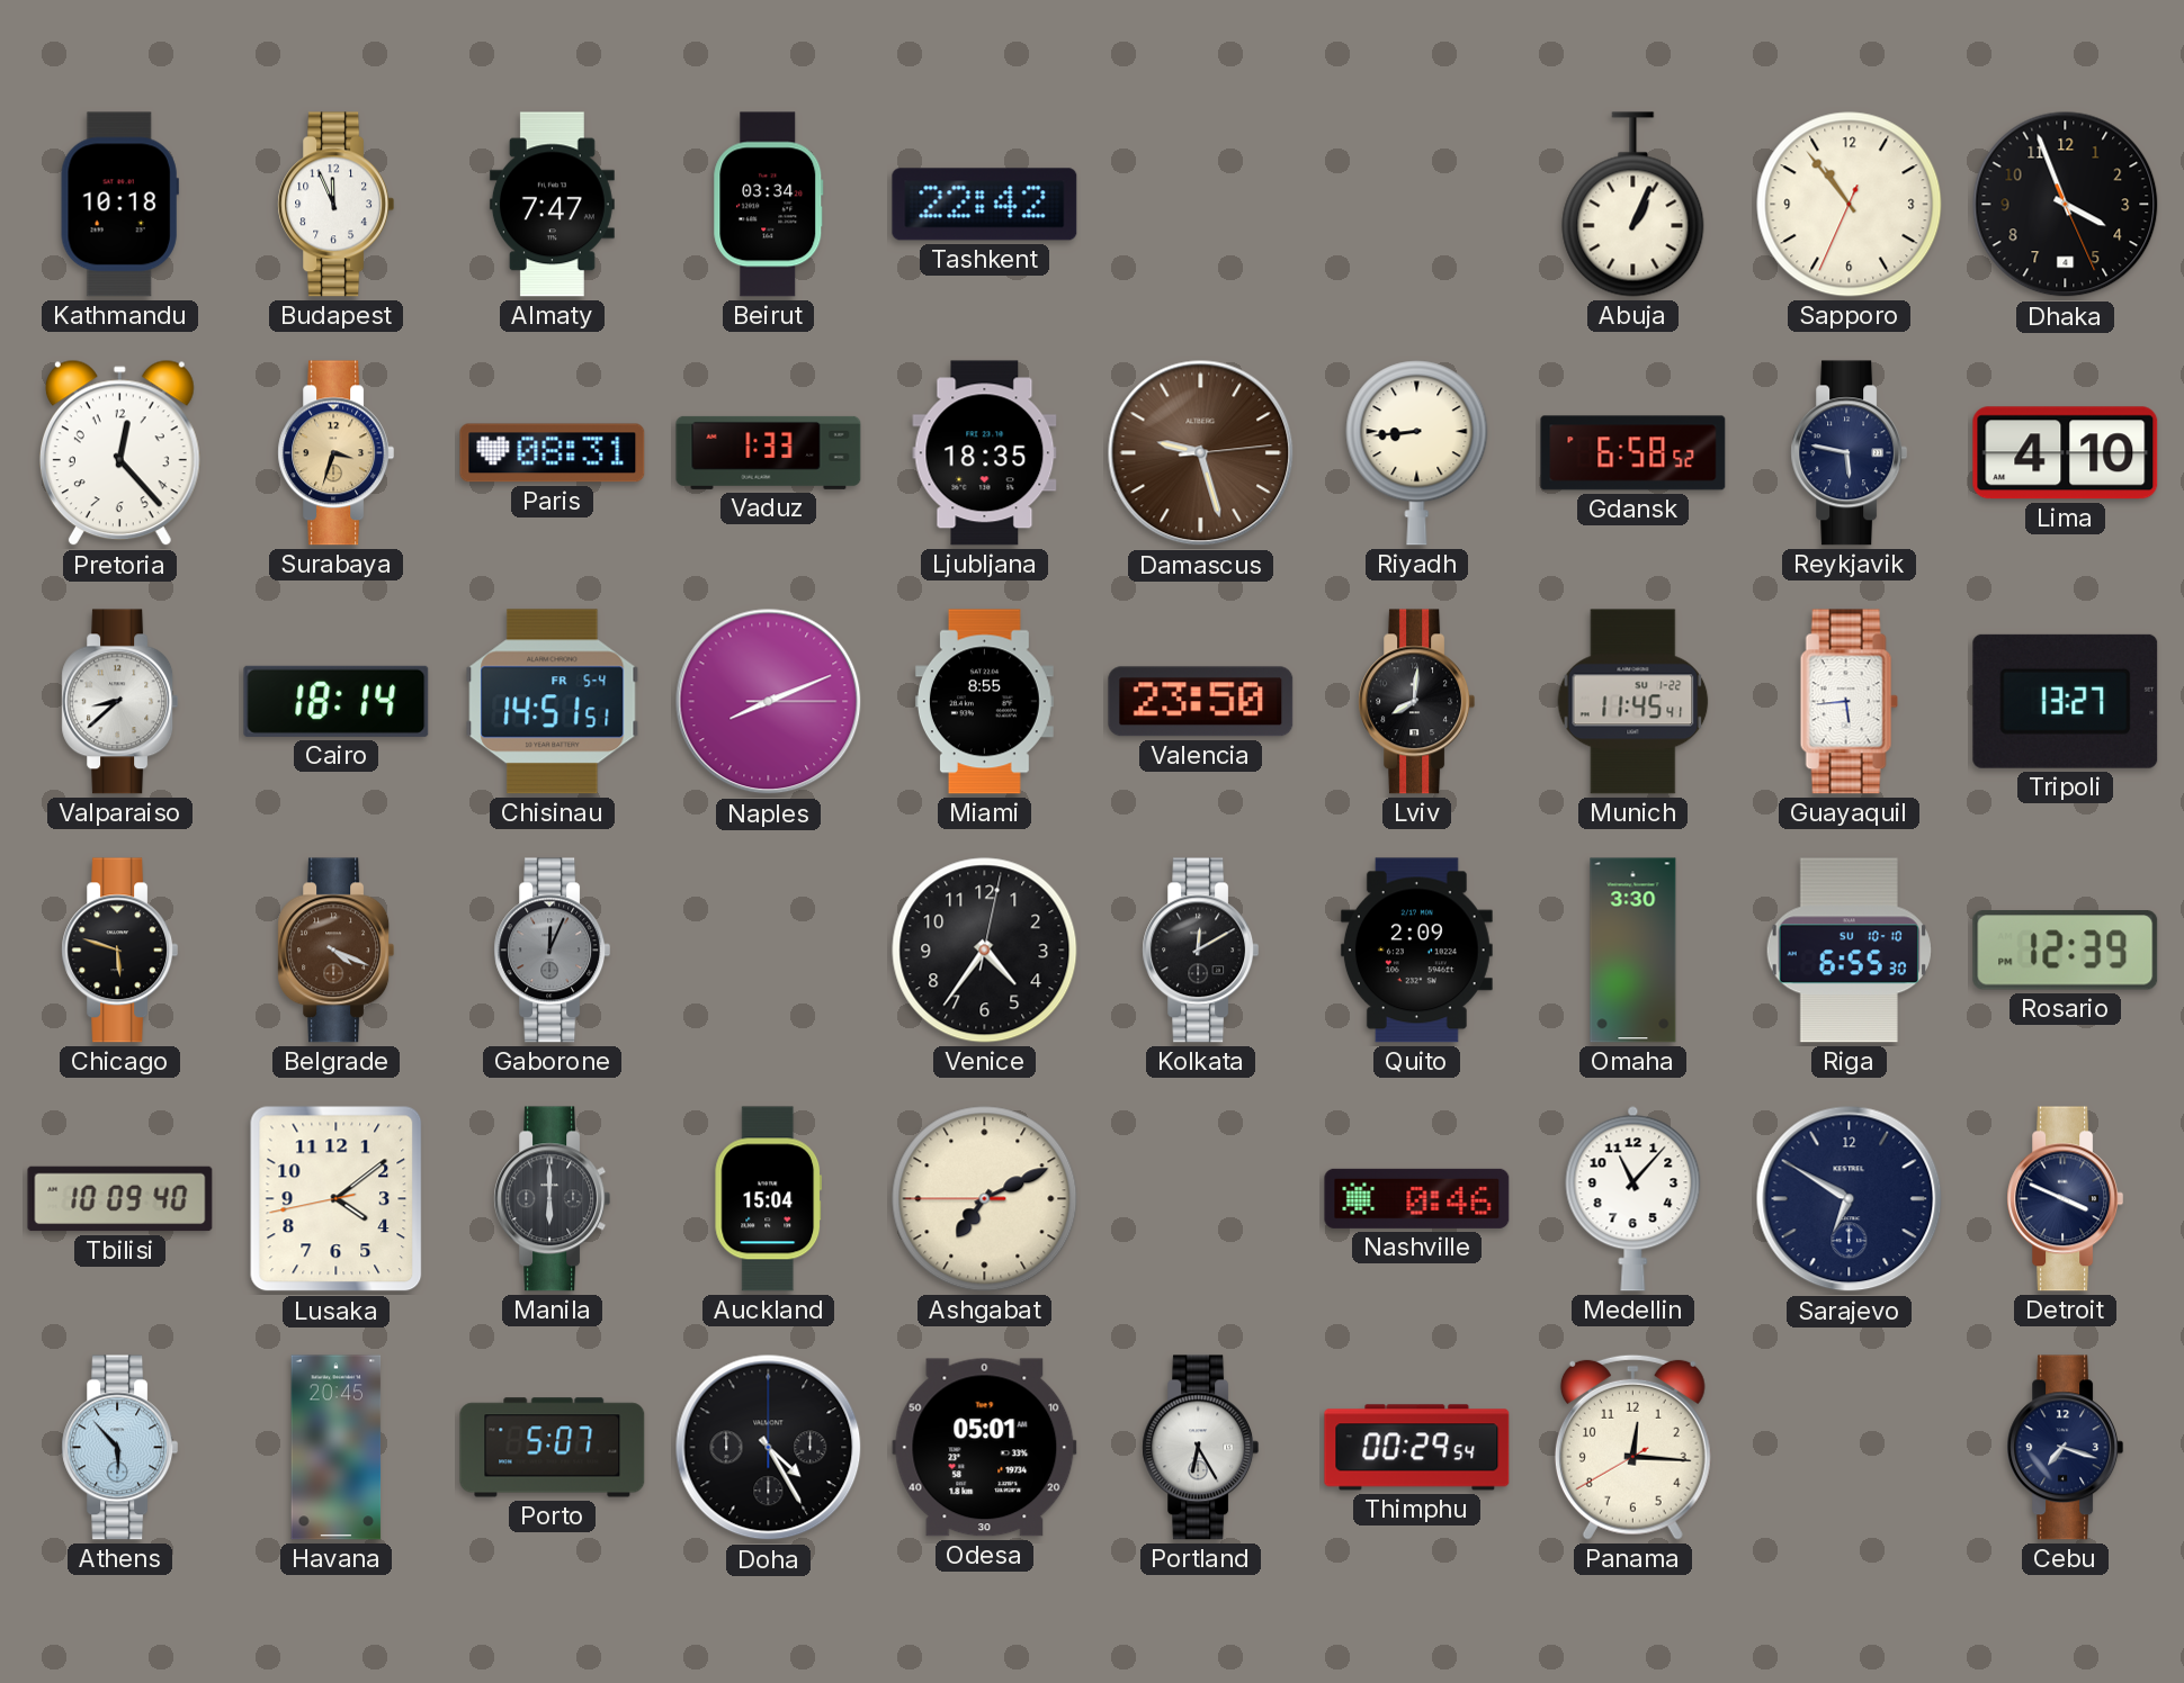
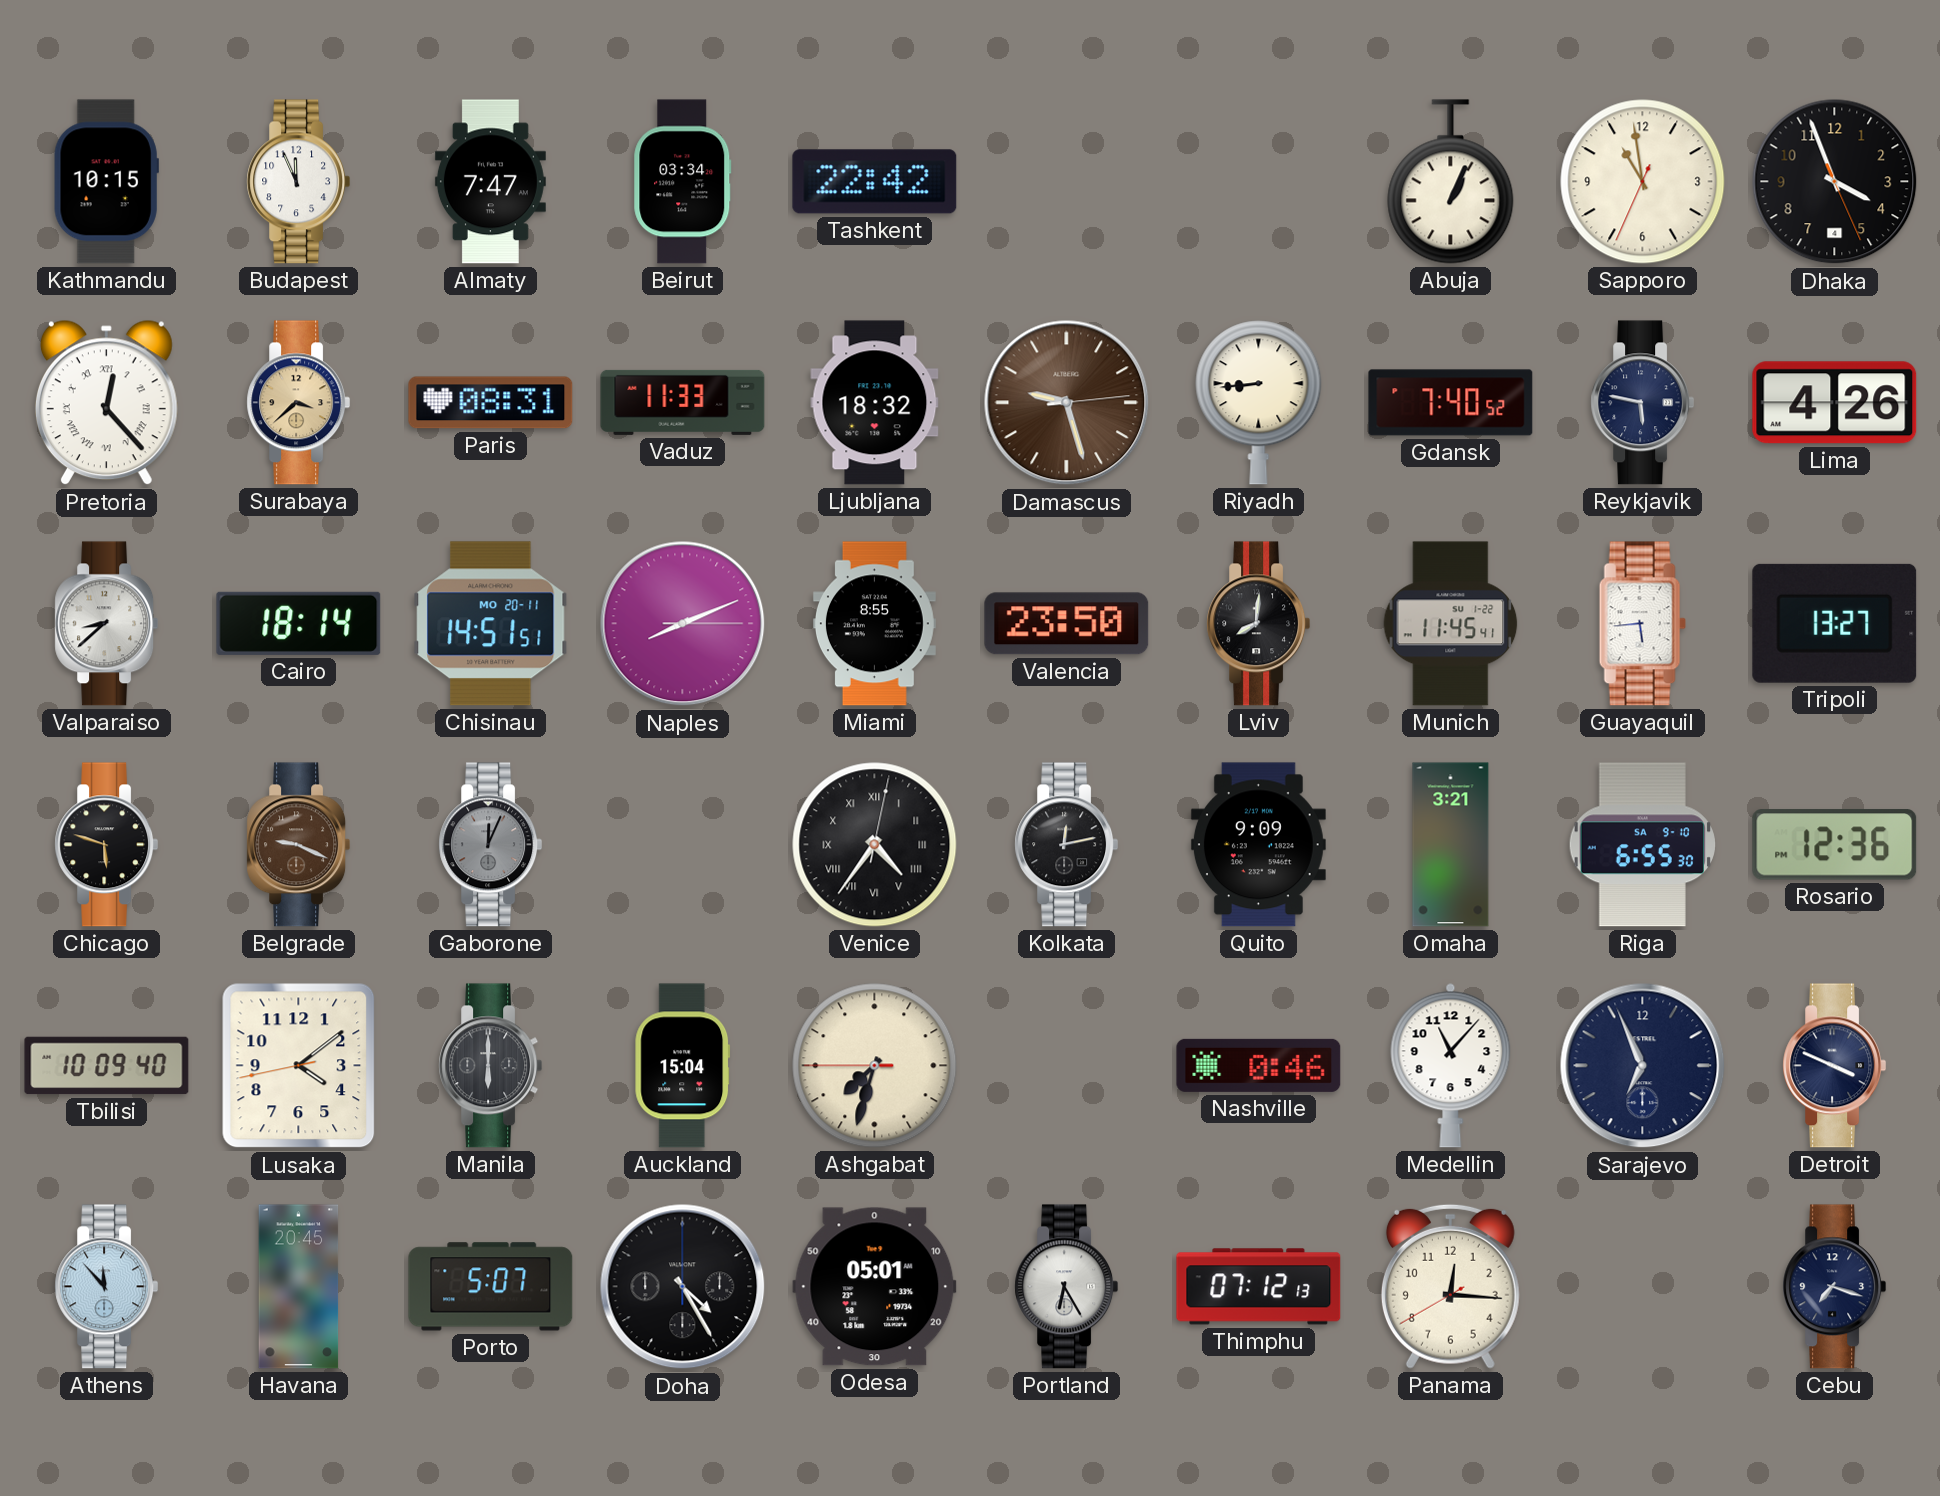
Kathmandu: 10:18 -> 10:15
Sapporo: 10:53 -> 10:58
Pretoria numerals: Arabic -> Roman
Surabaya: 3:33 -> 3:38
Vaduz: 1:33 -> 11:33
Ljubljana: 18:35 -> 18:32
Gdansk: 6:58 -> 7:40
Lima: 4:10 -> 4:26
Chisinau date: FR 5-4 -> MO 20-11
Belgrade: 4:19 -> 9:19
Venice numerals: Arabic -> Roman
Kolkata: 12:10 -> 12:13
Quito: 2:09 -> 9:09
Omaha: 3:30 -> 3:21
Riga date: SU 10-10 -> SA 9-10
Rosario: 12:39 -> 12:36
Ashgabat: 7:10 -> 7:32
Sarajevo: 6:50 -> 6:56
Athens: 5:53 -> 11:53
Thimphu: 00:29 -> 07:12
